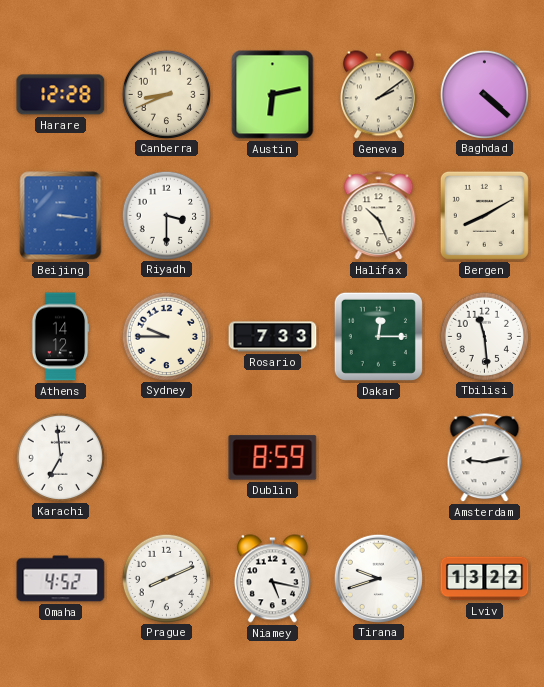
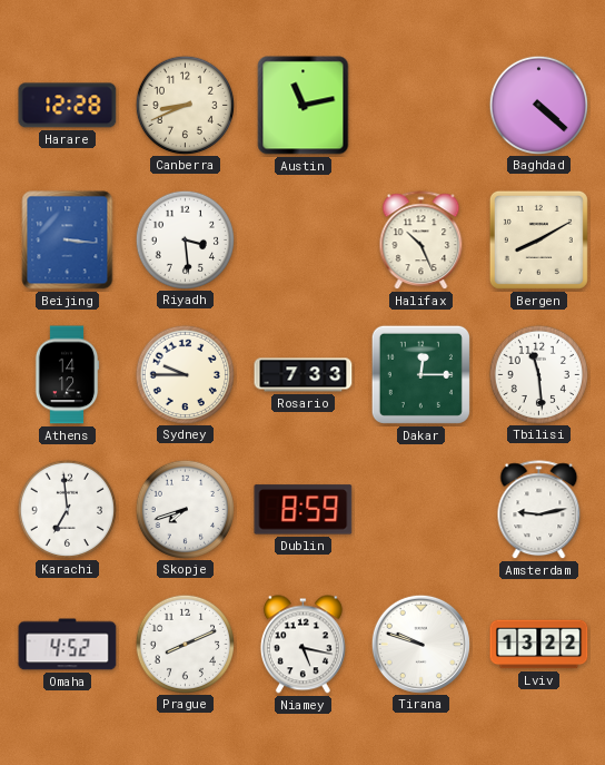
Austin: 6:13 -> 11:13
Geneva: 2:09 -> none
Riyadh: 3:30 -> 3:29
Skopje: none -> 7:42
Tirana: 9:42 -> 9:48
